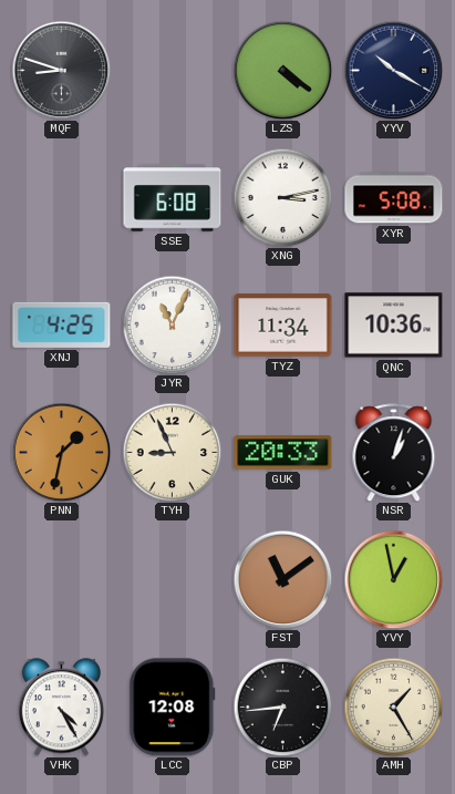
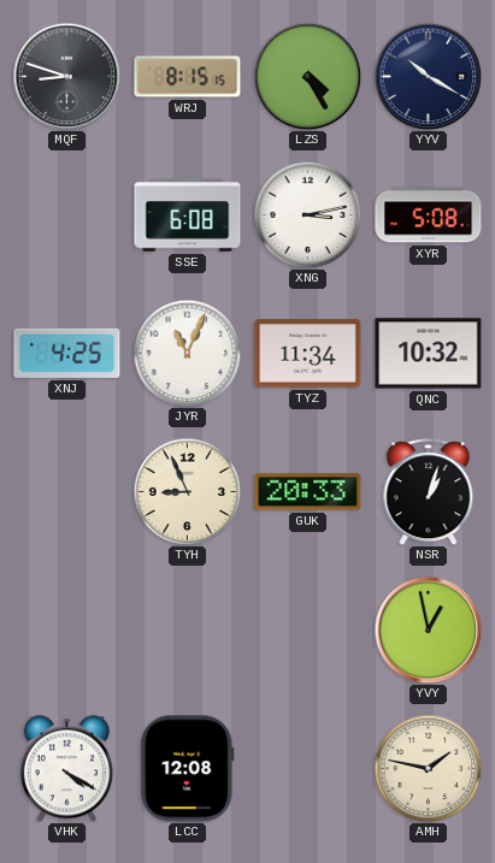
WRJ: none -> 8:15
LZS: 4:21 -> 4:25
QNC: 10:36 -> 10:32
PNN: 1:32 -> none
FST: 11:09 -> none
VHK: 4:25 -> 4:20
CBP: 6:44 -> none
AMH: 1:25 -> 1:47
